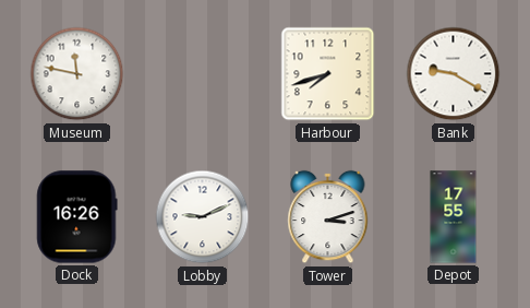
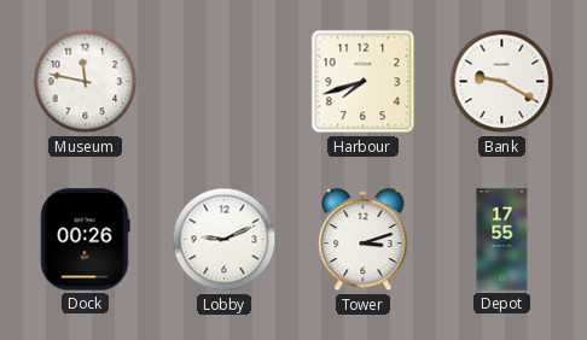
Dock: 16:26 -> 00:26
